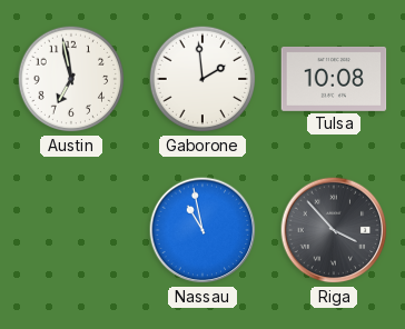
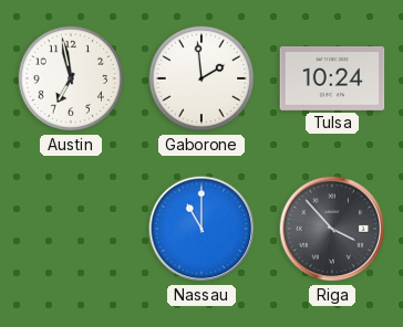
Tulsa: 10:08 -> 10:24
Nassau: 10:58 -> 11:00
